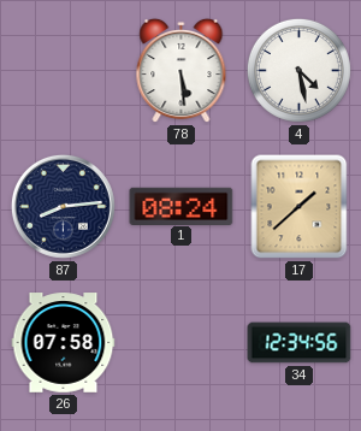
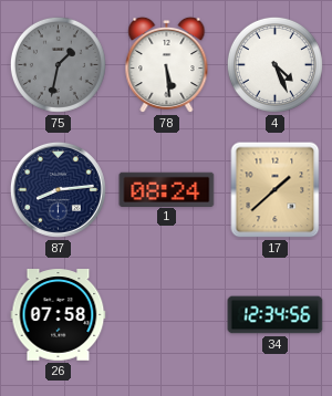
75: none -> 1:32
4: 4:28 -> 4:26
